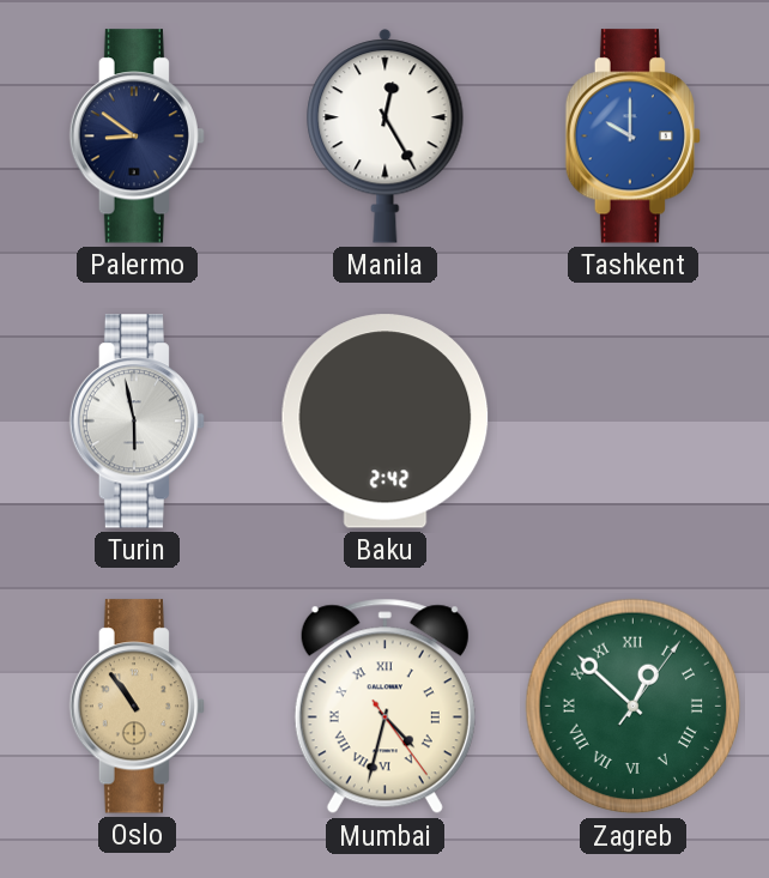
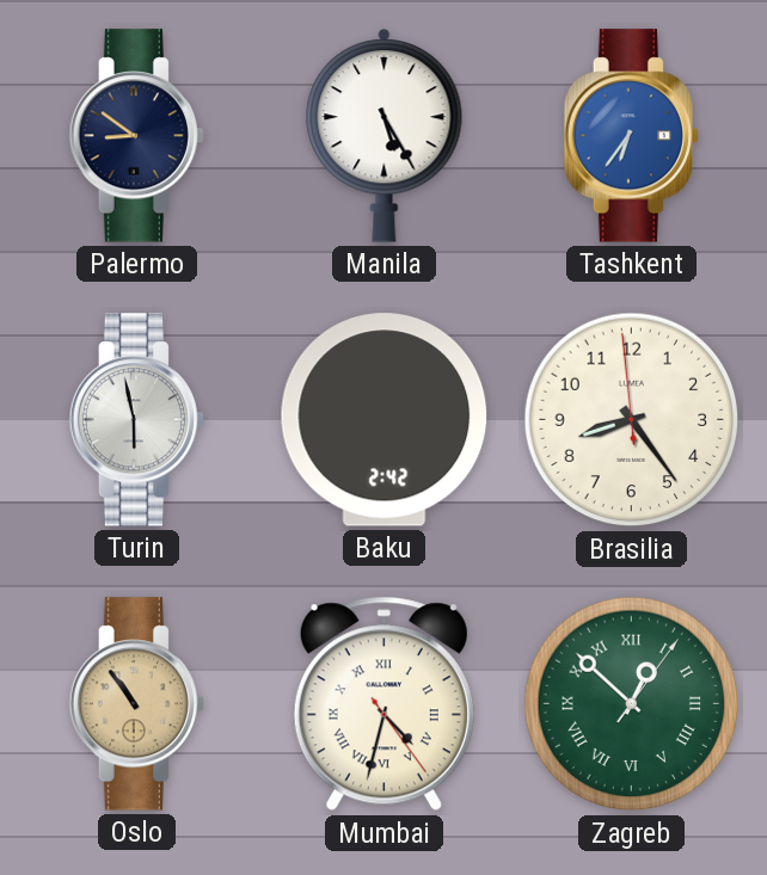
Manila: 12:25 -> 5:25
Tashkent: 10:00 -> 6:36
Brasilia: none -> 8:23
